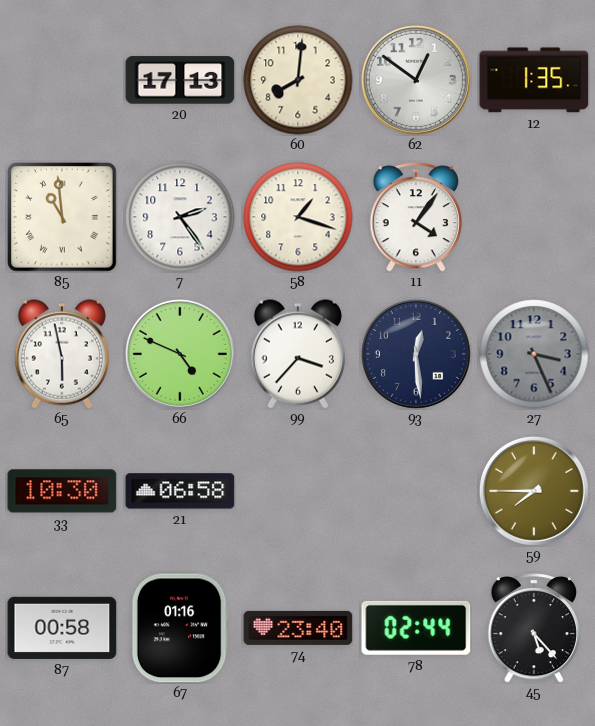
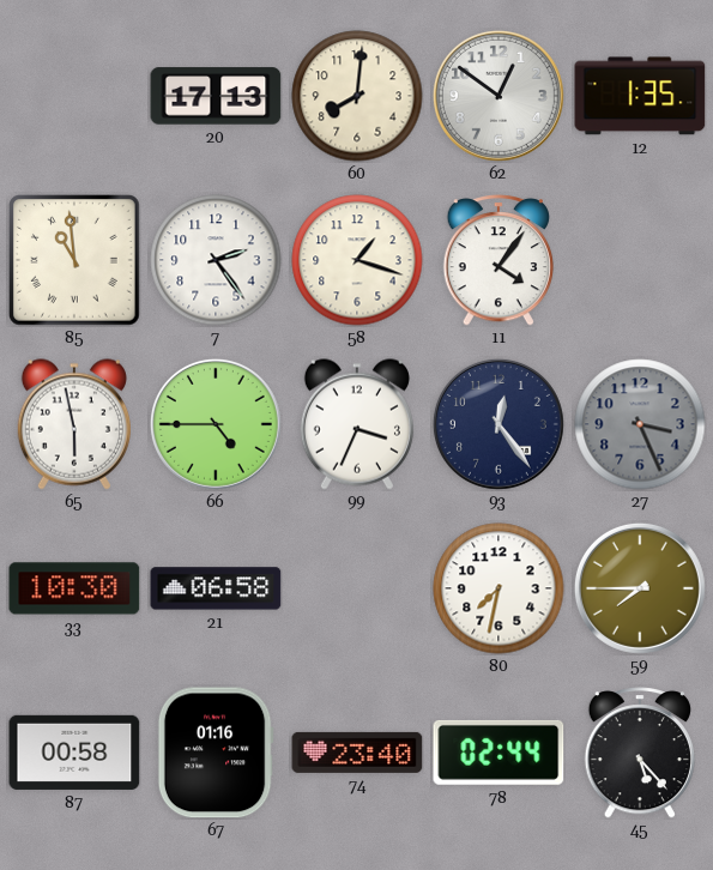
66: 4:49 -> 4:45
99: 3:37 -> 3:34
93: 12:29 -> 12:24
80: none -> 7:32
